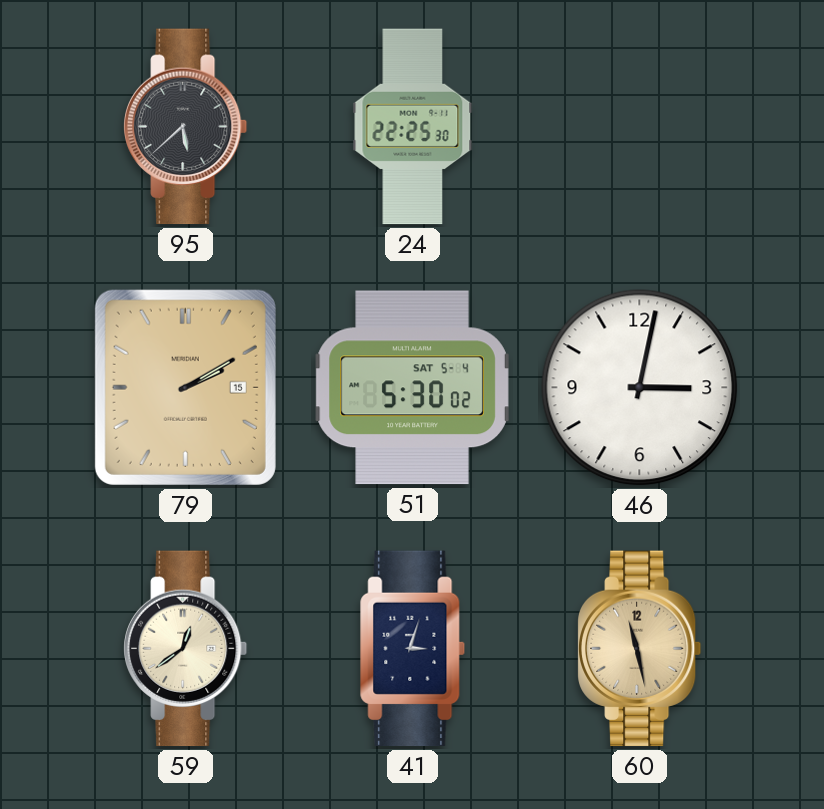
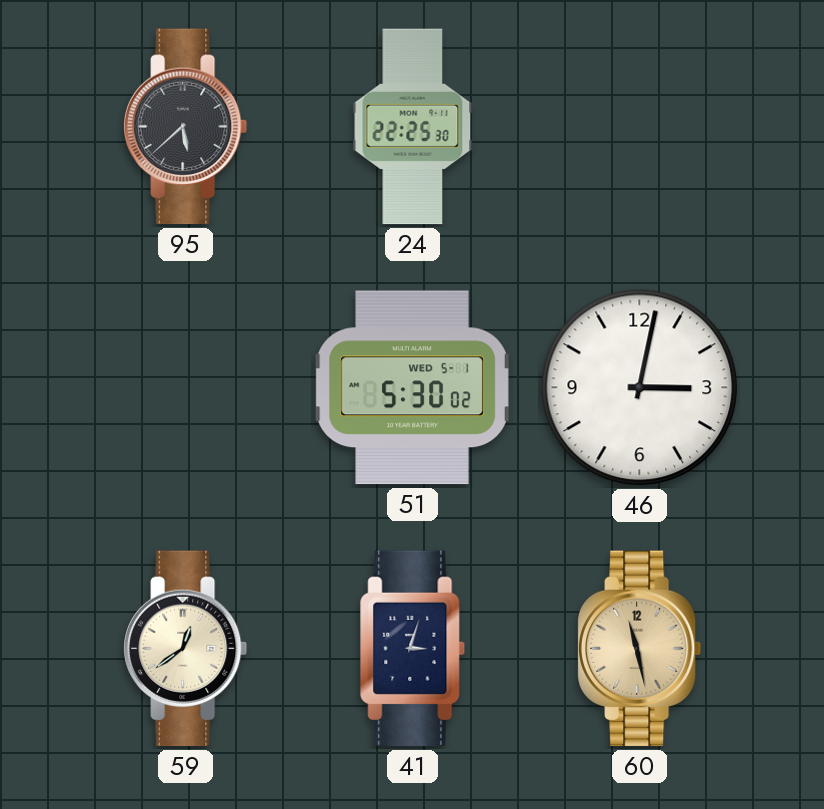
79: 2:10 -> none
51 date: SAT 5-4 -> WED 5-1
